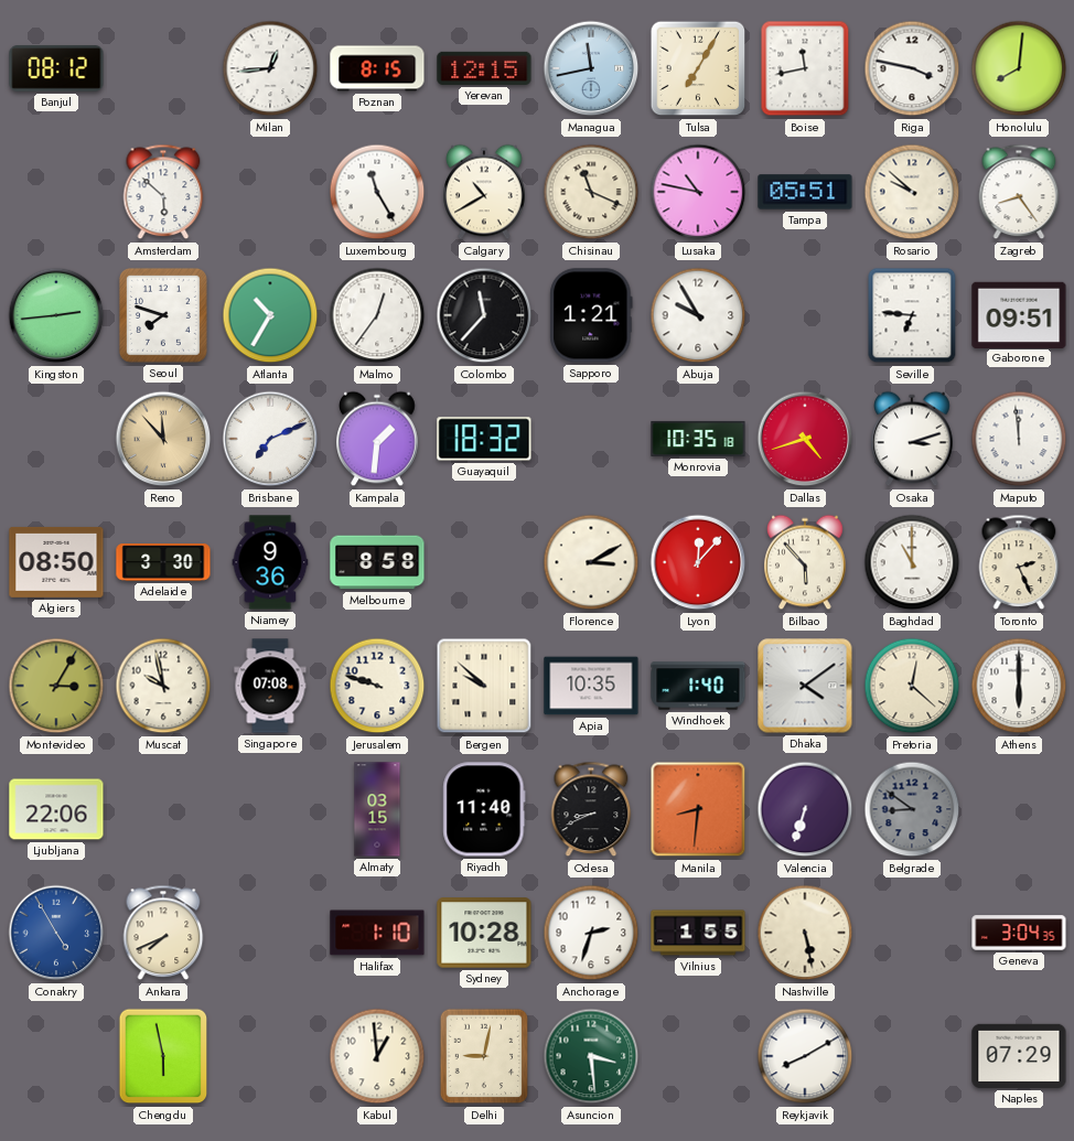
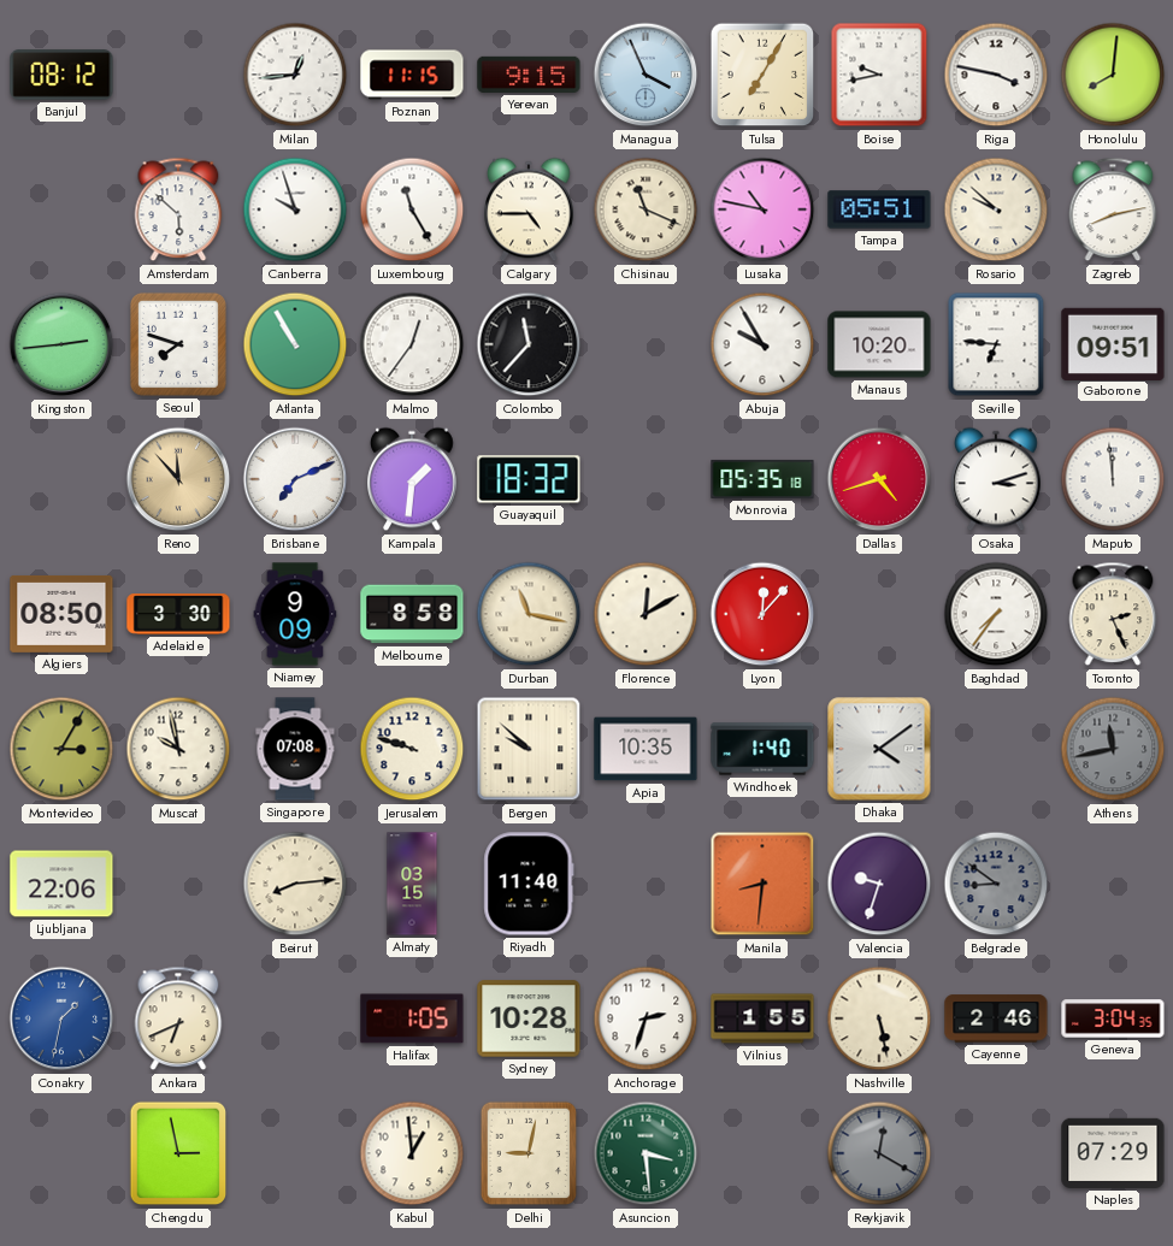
Poznan: 8:15 -> 11:15
Yerevan: 12:15 -> 9:15
Managua: 11:43 -> 3:56
Boise: 11:43 -> 9:43
Canberra: none -> 9:57
Calgary: 10:40 -> 4:45
Zagreb: 8:24 -> 8:13
Atlanta: 10:35 -> 10:55
Sapporo: 1:21 -> none
Manaus: none -> 10:20
Monrovia: 10:35 -> 05:35
Niamey: 9:36 -> 9:09
Durban: none -> 11:17
Florence: 3:10 -> 12:10
Bilbao: 5:53 -> none
Baghdad: 11:00 -> 7:36
Pretoria: 12:22 -> none
Athens: 6:00 -> 11:43
Athens dial: white -> grey
Beirut: none -> 8:14
Odesa: 8:41 -> none
Valencia: 6:33 -> 9:33
Conakry: 4:55 -> 1:32
Ankara: 7:41 -> 6:41
Halifax: 1:10 -> 1:05
Cayenne: none -> 2:46
Chengdu: 5:58 -> 2:58
Reykjavik: 8:10 -> 12:20
Reykjavik dial: white -> grey
